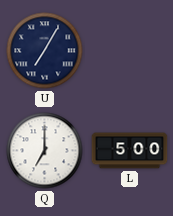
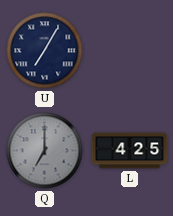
Q dial: white -> grey
L: 5:00 -> 4:25
